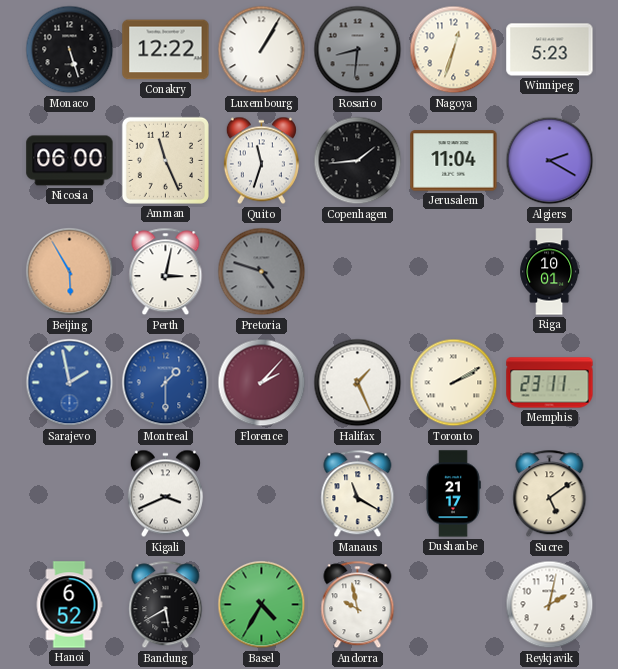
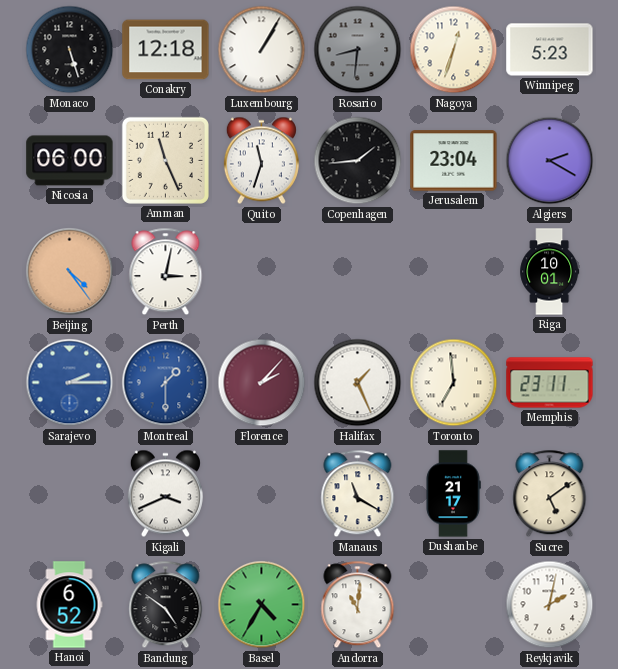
Conakry: 12:22 -> 12:18
Jerusalem: 11:04 -> 23:04
Beijing: 5:55 -> 4:24
Pretoria: 4:48 -> none
Sarajevo: 1:58 -> 2:15
Toronto: 2:10 -> 6:59
Bandung: 5:40 -> 4:51
Andorra: 9:58 -> 11:01
